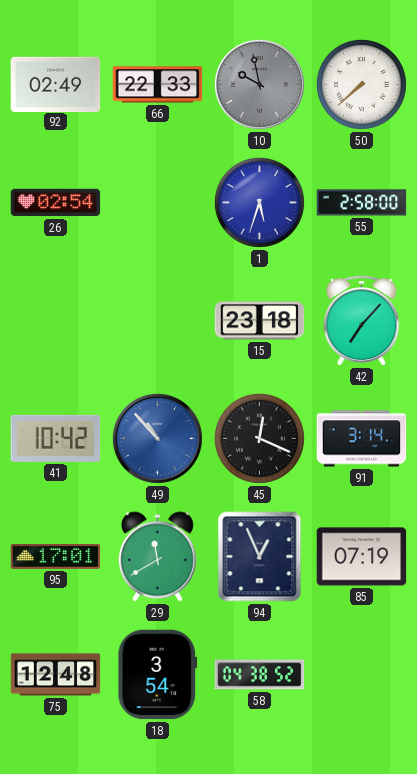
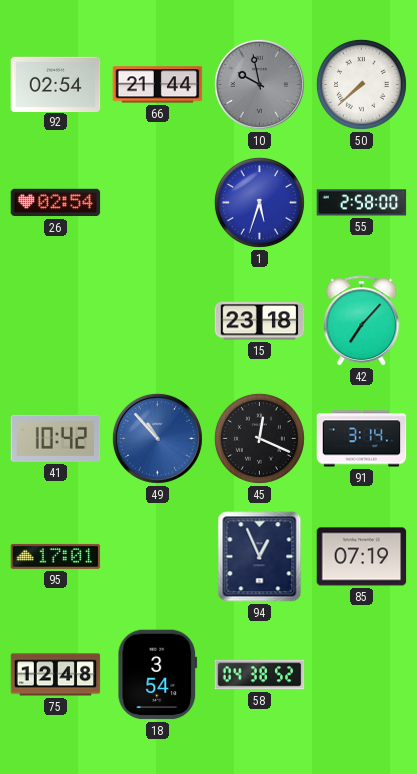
92: 02:49 -> 02:54
66: 22:33 -> 21:44
29: 11:40 -> none
